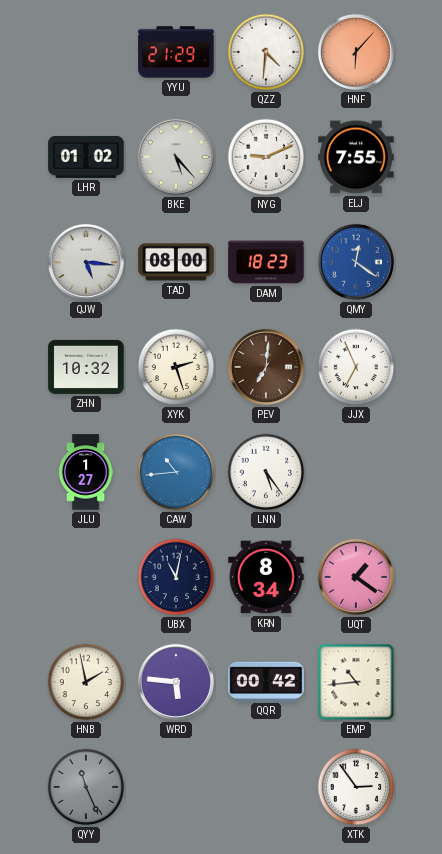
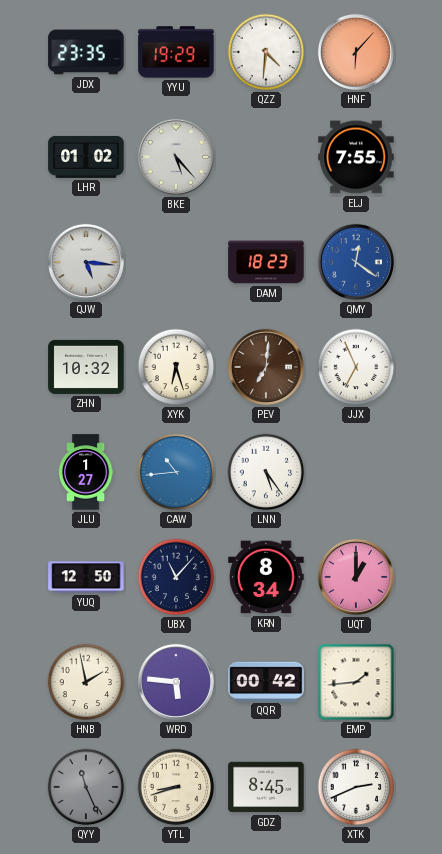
JDX: none -> 23:35
YYU: 21:29 -> 19:29
NYG: 9:11 -> none
TAD: 08:00 -> none
XYK: 2:27 -> 6:27
YUQ: none -> 12:50
UBX: 11:02 -> 11:07
UQT: 1:21 -> 1:00
EMP: 10:44 -> 1:44
YTL: none -> 8:42
GDZ: none -> 8:45
XTK: 2:54 -> 2:41
